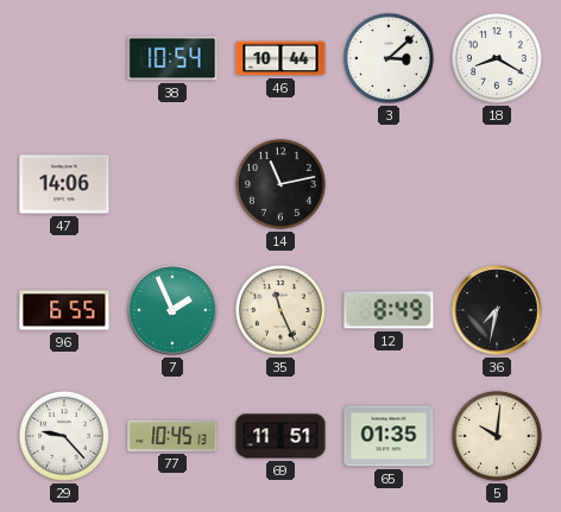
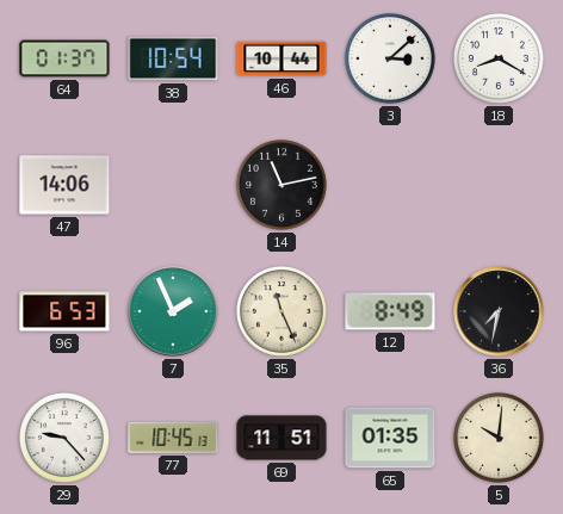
64: none -> 01:37
96: 6:55 -> 6:53
